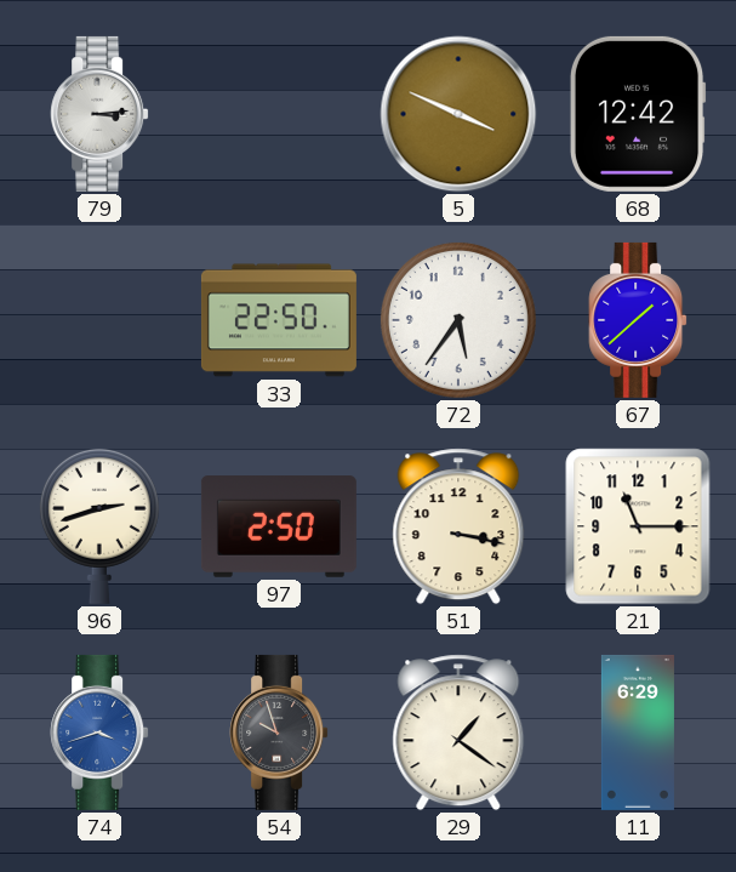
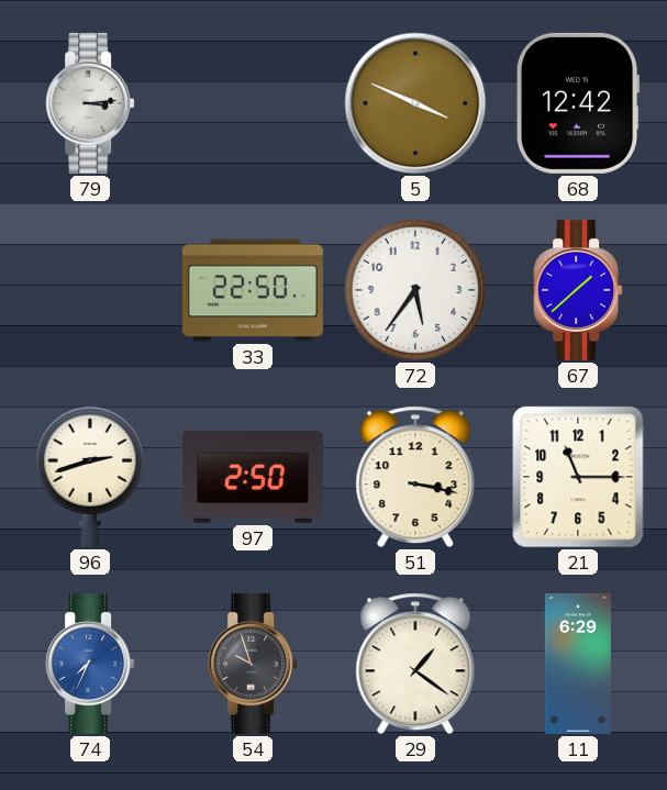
74: 3:42 -> 7:34
